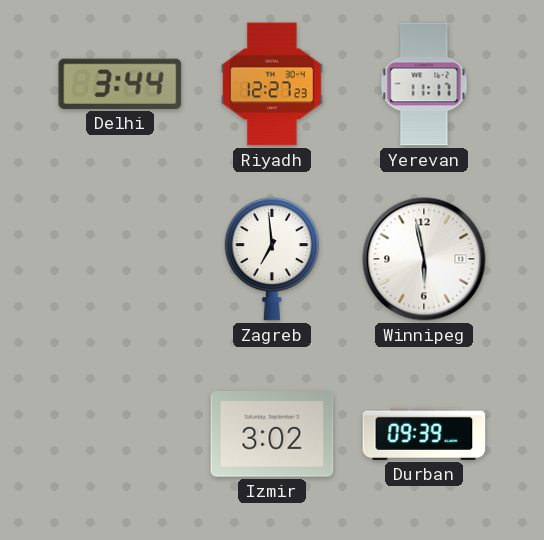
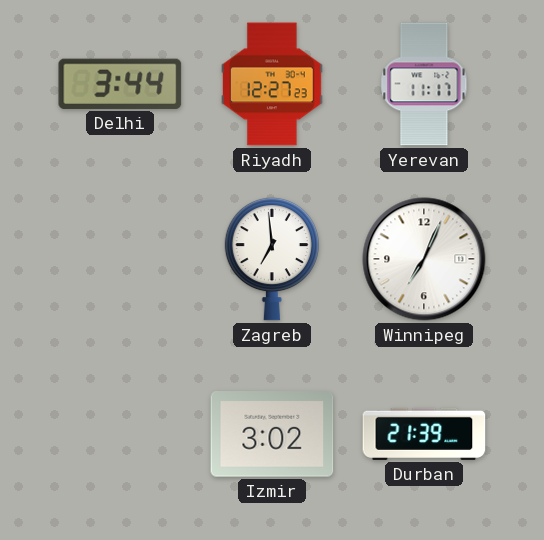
Winnipeg: 5:58 -> 7:04
Durban: 09:39 -> 21:39
